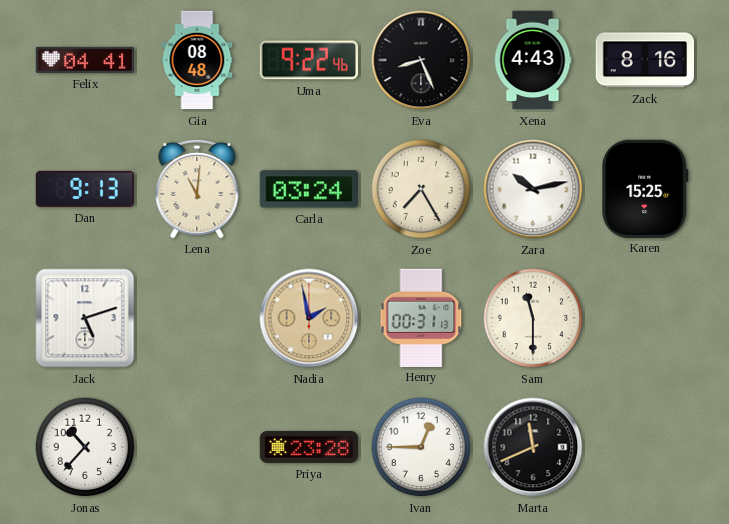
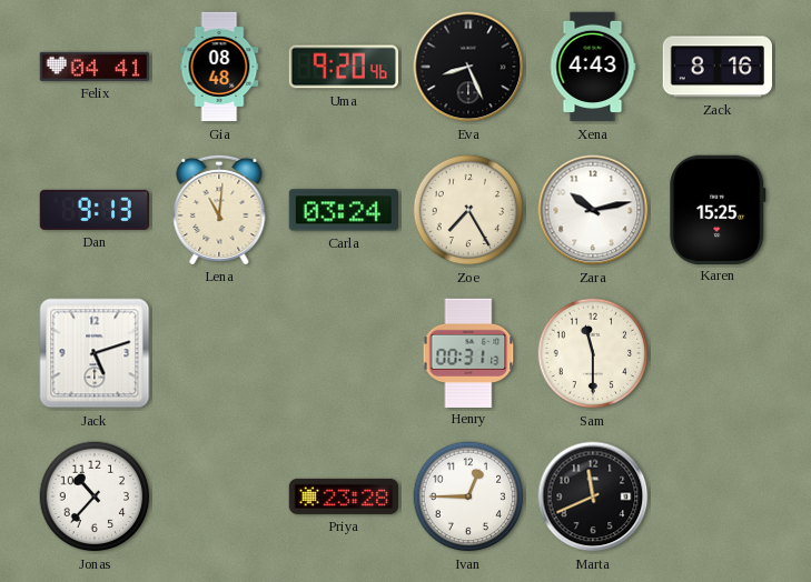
Uma: 9:22 -> 9:20
Nadia: 1:58 -> none
